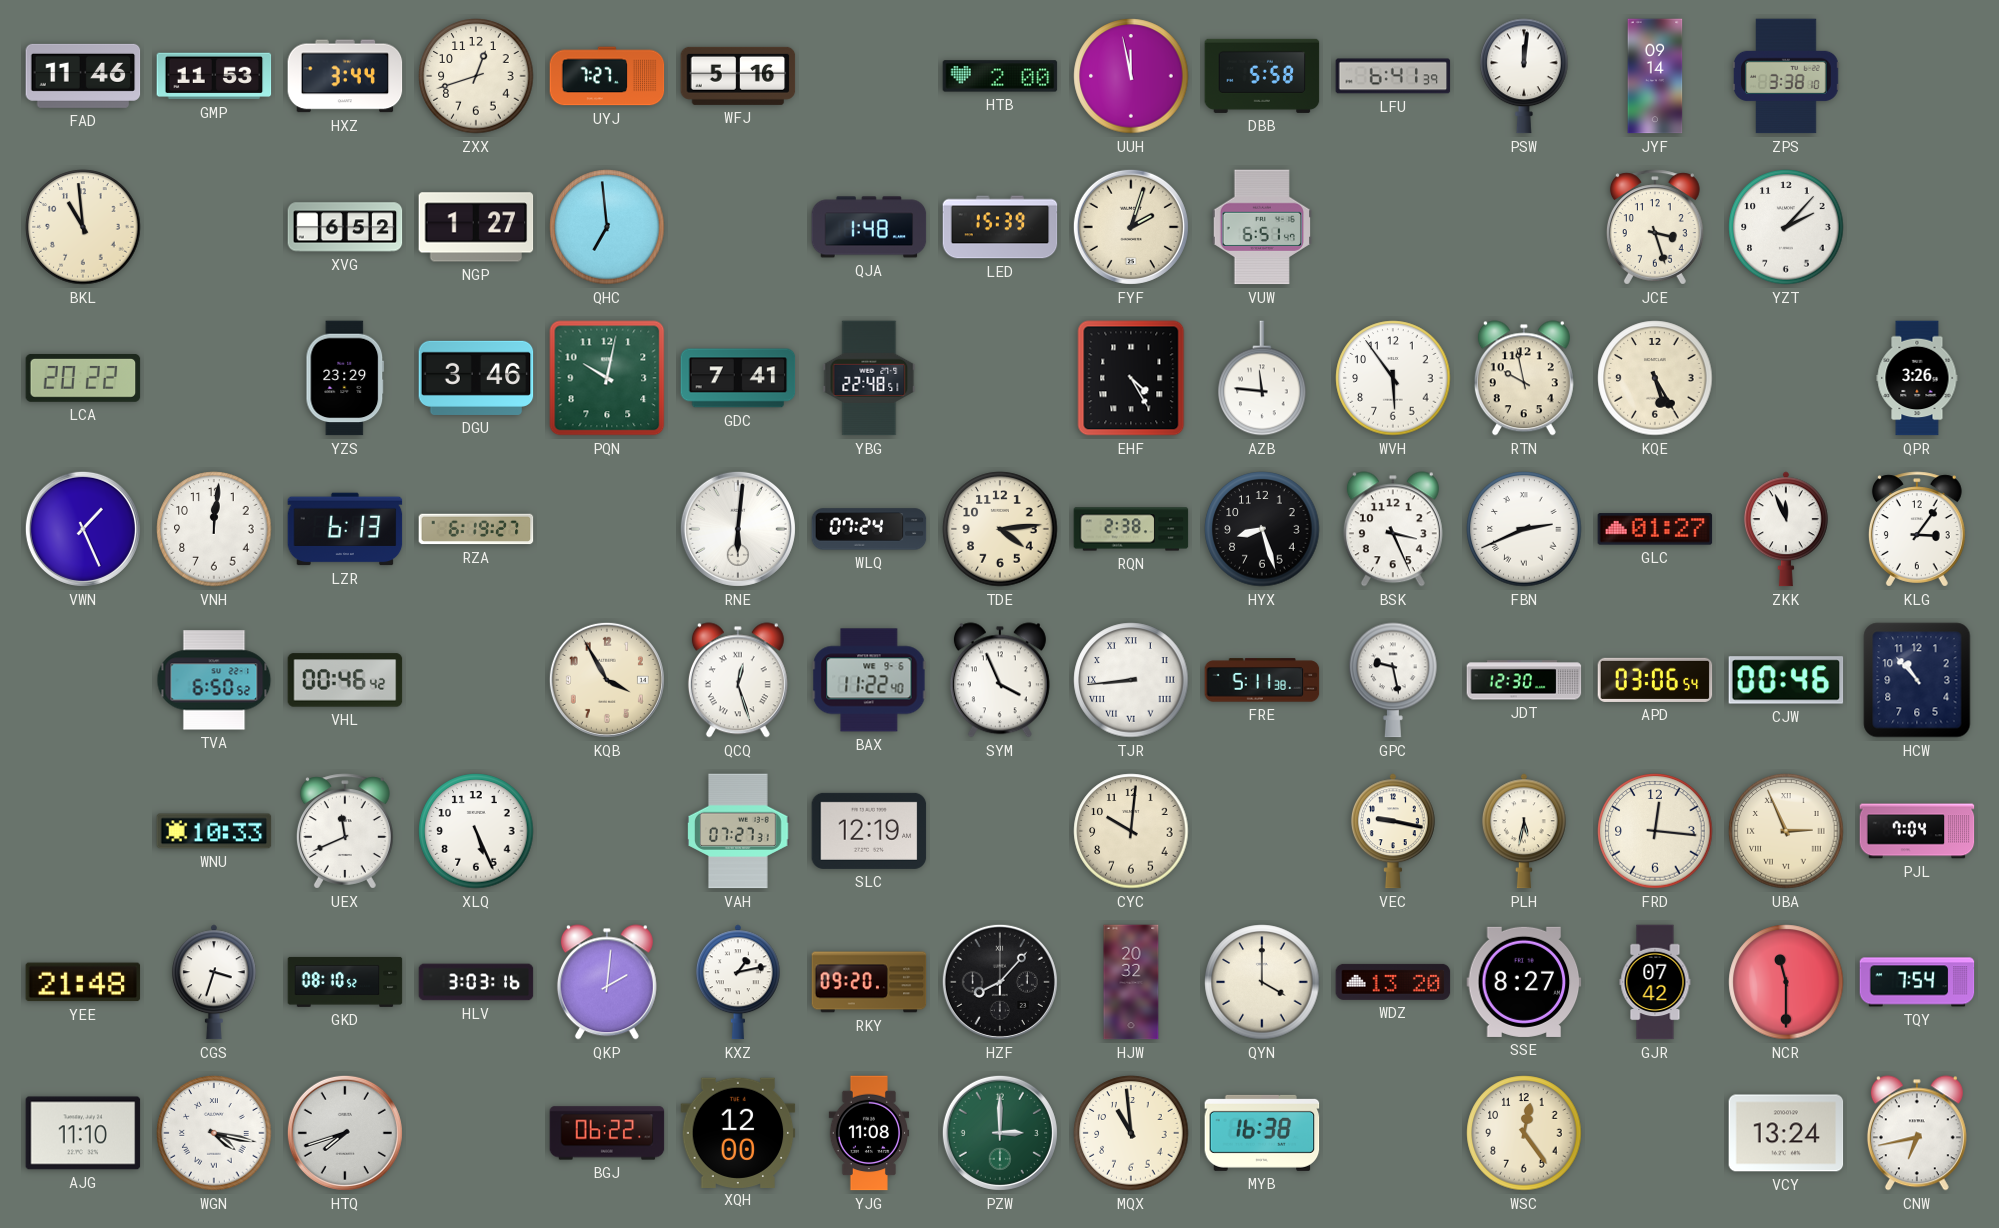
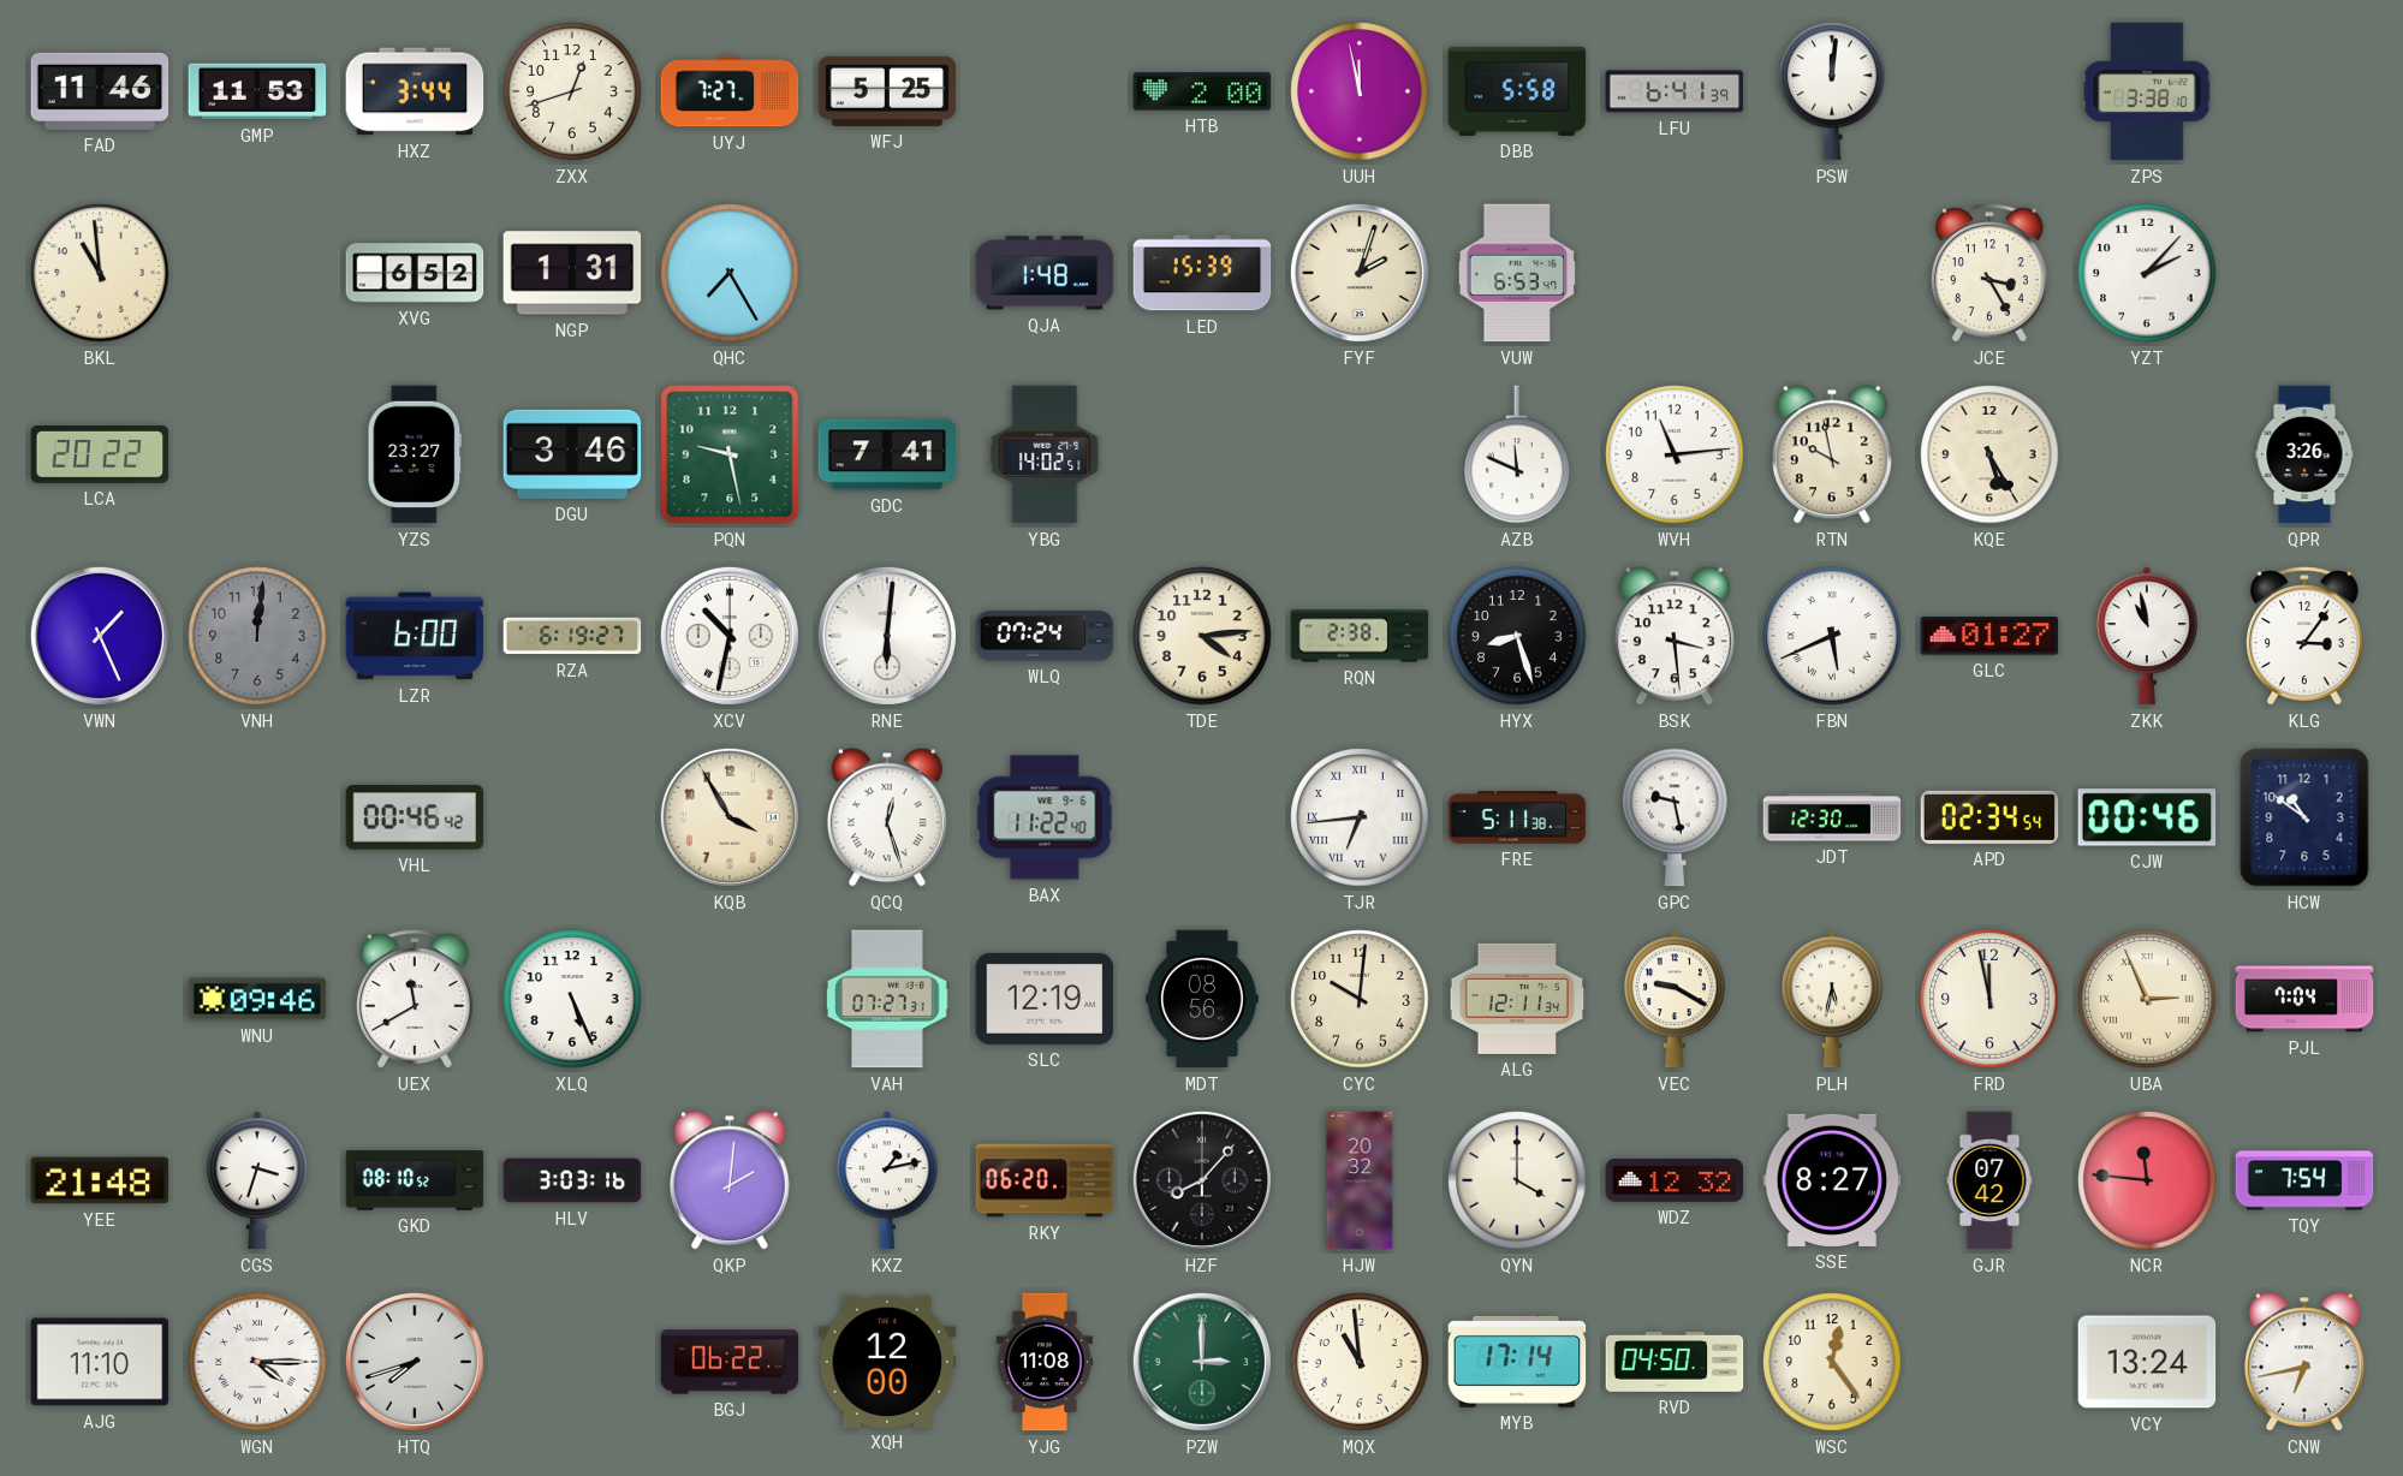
WFJ: 5:16 -> 5:25
JYF: 09:14 -> none
NGP: 1:27 -> 1:31
QHC: 6:59 -> 7:25
VUW: 6:51 -> 6:53
JCE: 3:27 -> 3:25
YZS: 23:29 -> 23:27
PQN: 10:02 -> 9:28
YBG: 22:48 -> 14:02
EHF: 4:25 -> none
AZB: 11:46 -> 11:49
WVH: 5:54 -> 11:14
VNH dial: white -> grey
LZR: 6:13 -> 6:00
XCV: none -> 10:32
BSK: 3:26 -> 3:29
FBN: 2:41 -> 5:41
ZKK: 11:56 -> 10:58
TVA: 6:50 -> none
SYM: 3:56 -> none
TJR: 8:44 -> 6:44
APD: 03:06 -> 02:34
HCW: 10:53 -> 10:51
WNU: 10:33 -> 09:46
UEX: 11:41 -> 11:40
MDT: none -> 08:56
ALG: none -> 12:11
VEC: 9:17 -> 9:20
FRD: 12:16 -> 11:58
RKY: 09:20 -> 06:20
WDZ: 13:20 -> 12:32
NCR: 11:30 -> 11:46
WGN: 4:17 -> 4:15
MYB: 16:38 -> 17:14
RVD: none -> 04:50
